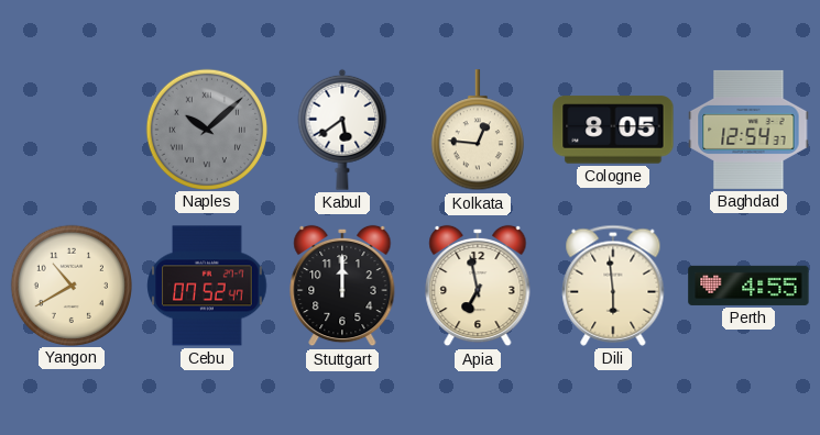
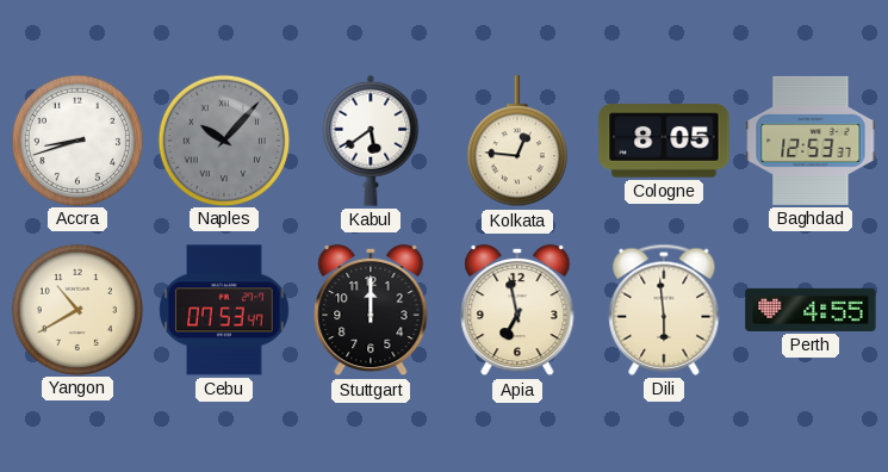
Accra: none -> 8:42
Naples: 10:08 -> 10:07
Baghdad: 12:54 -> 12:53
Cebu: 07:52 -> 07:53
